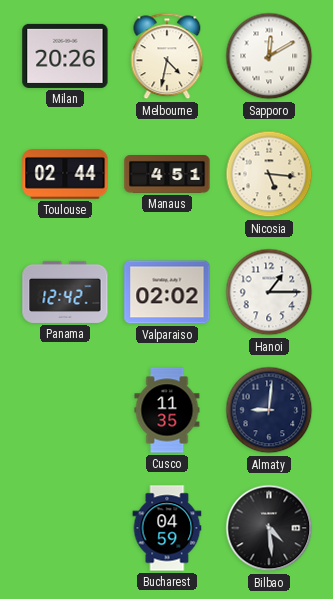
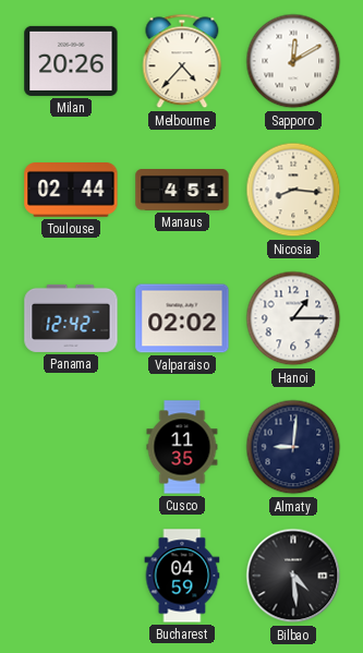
Melbourne: 4:32 -> 4:37
Nicosia: 5:16 -> 8:16
